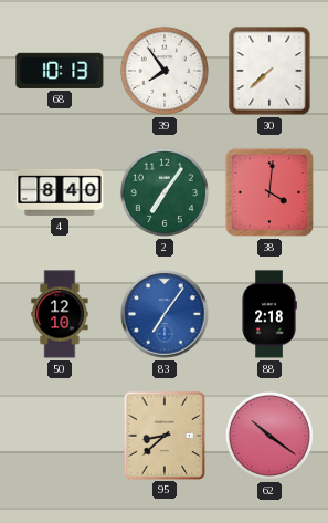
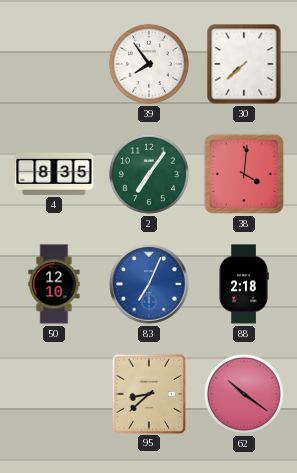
68: 10:13 -> none
4: 8:40 -> 8:35
83: 7:06 -> 7:04
